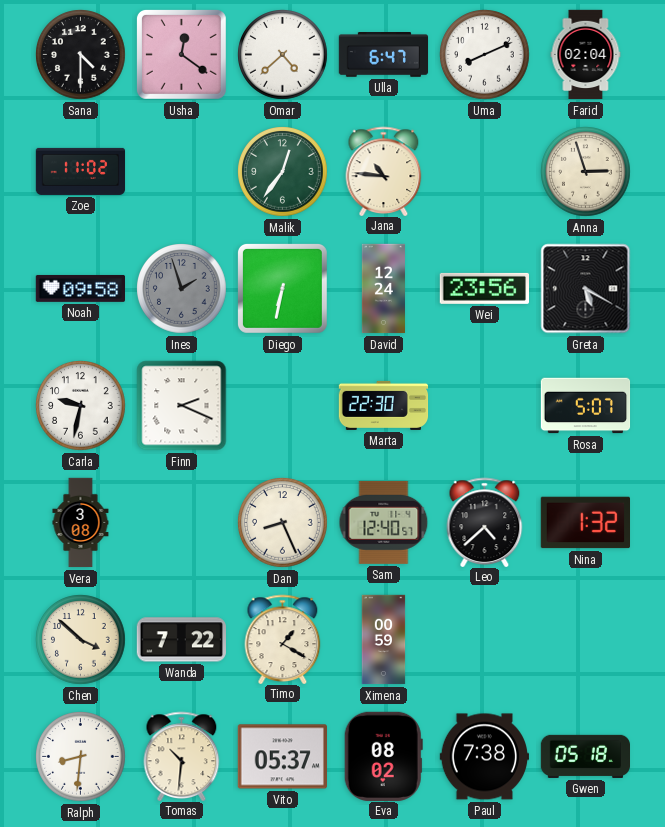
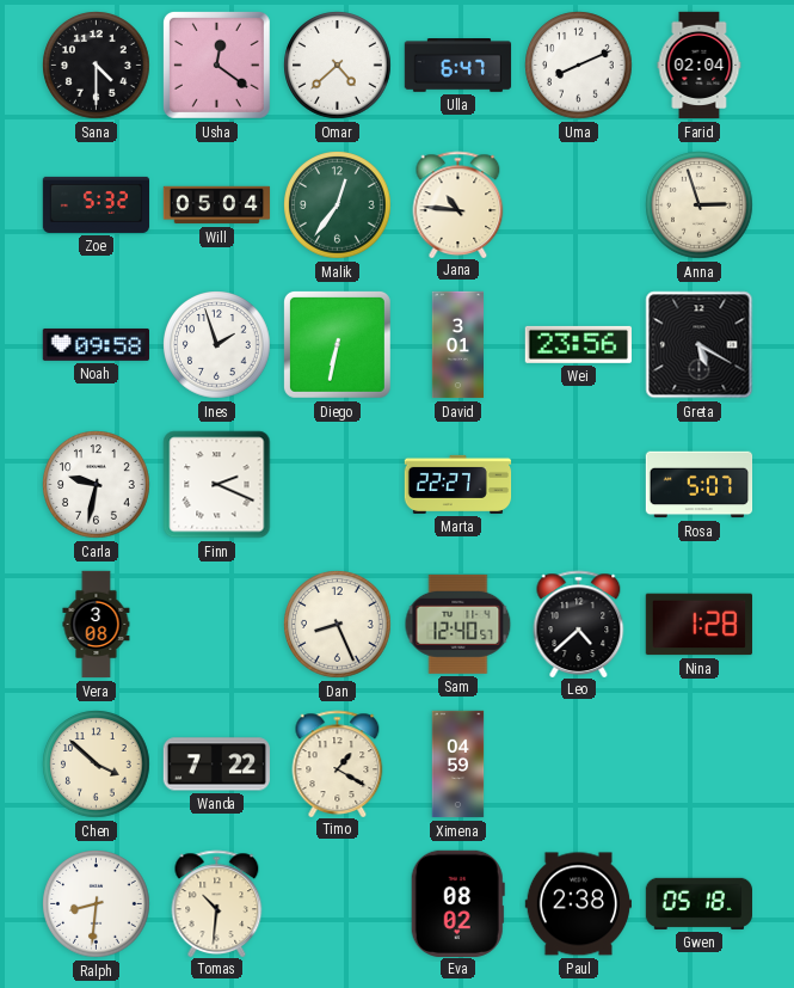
Zoe: 11:02 -> 5:32
Will: none -> 05:04
Ines dial: grey -> white
David: 12:24 -> 3:01
Marta: 22:30 -> 22:27
Nina: 1:32 -> 1:28
Ximena: 00:59 -> 04:59
Vito: 05:37 -> none
Paul: 7:38 -> 2:38
